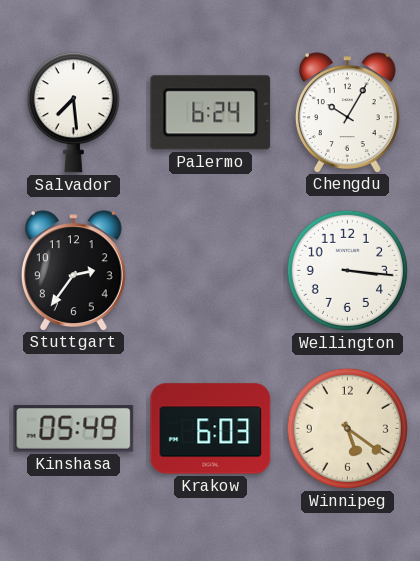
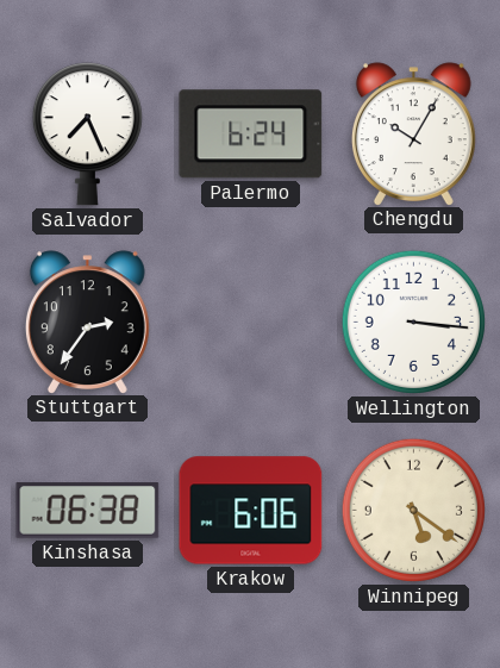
Salvador: 7:29 -> 7:26
Kinshasa: 05:49 -> 06:38
Krakow: 6:03 -> 6:06
